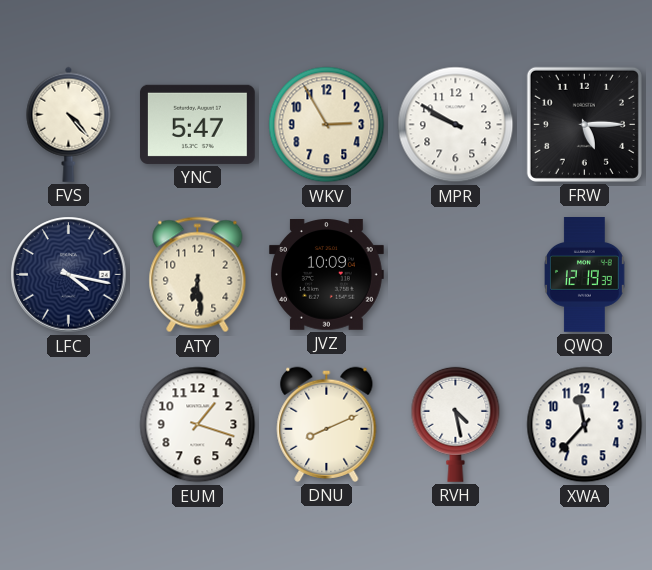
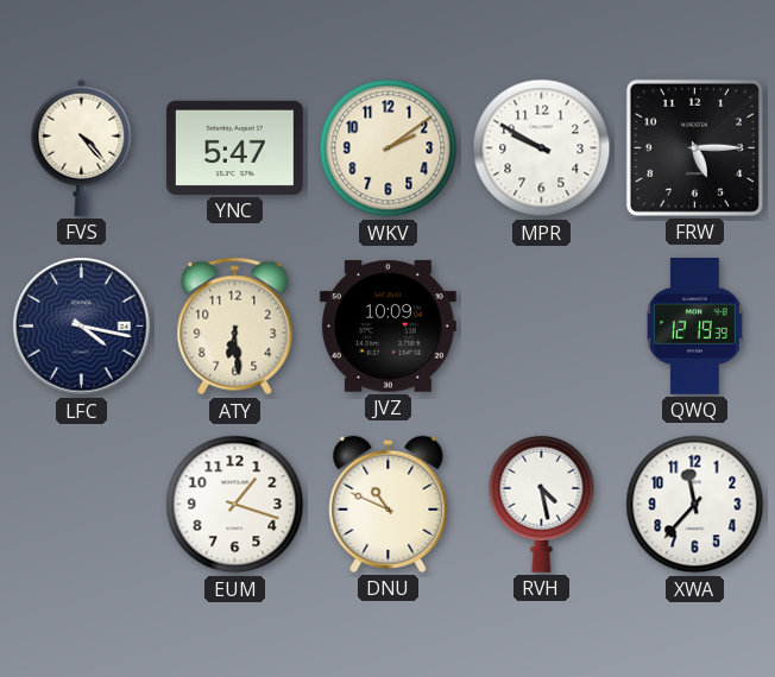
WKV: 2:55 -> 2:09
DNU: 8:11 -> 10:49
